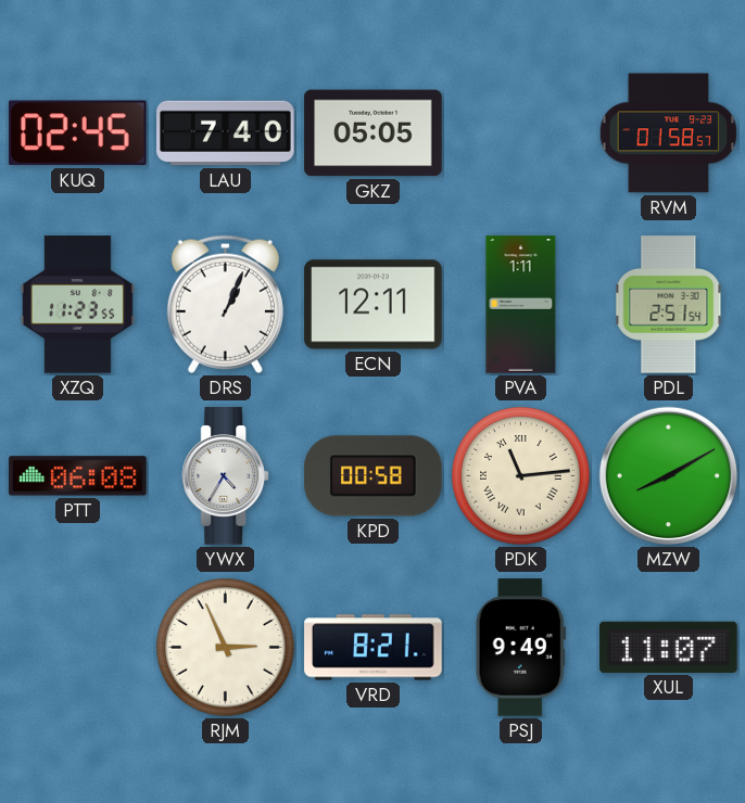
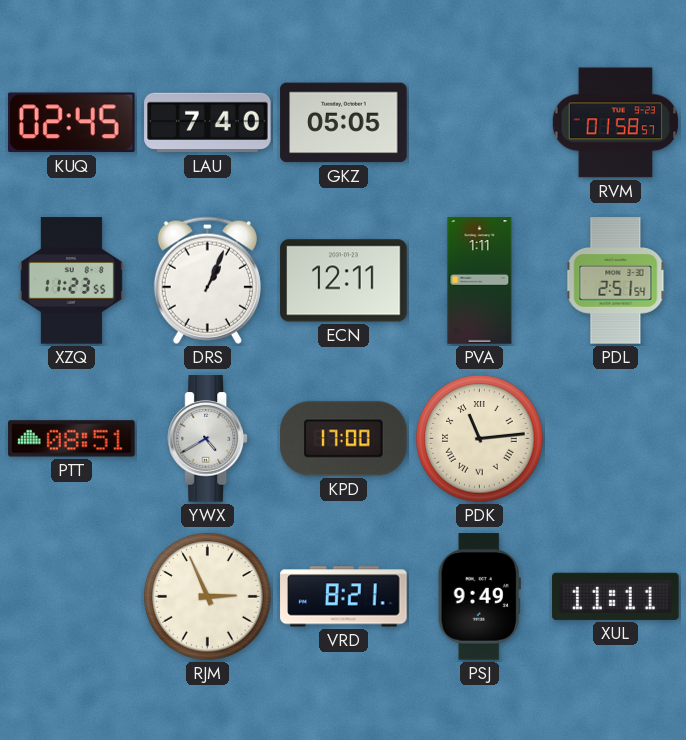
PTT: 06:08 -> 08:51
YWX: 4:35 -> 4:40
KPD: 00:58 -> 17:00
MZW: 8:10 -> none
XUL: 11:07 -> 11:11
